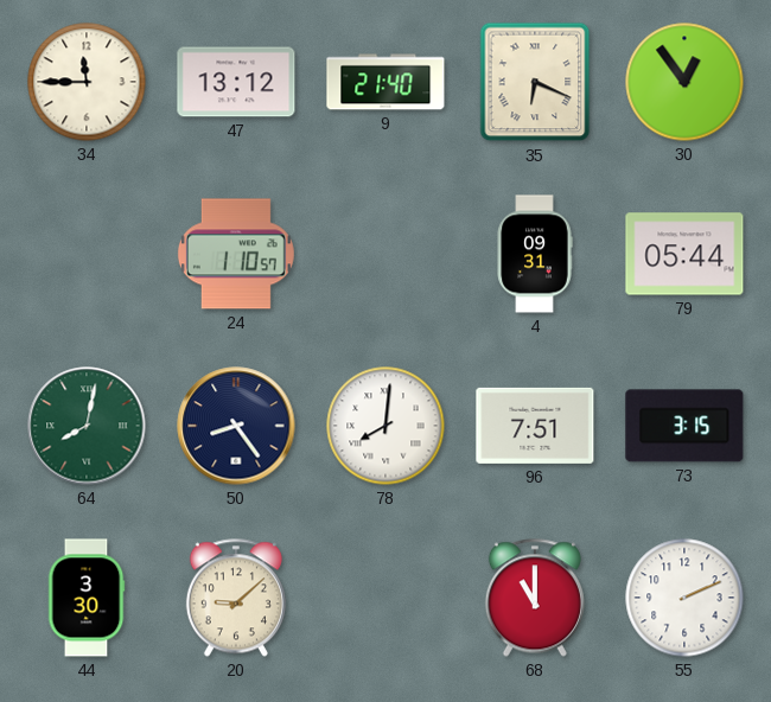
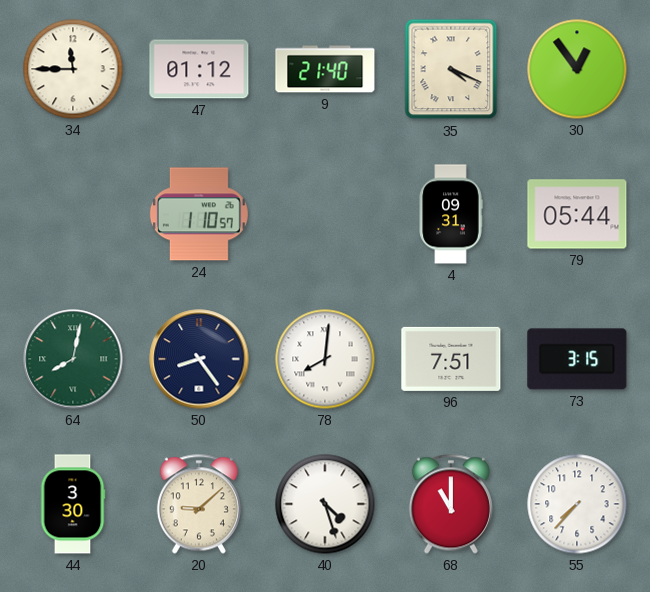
47: 13:12 -> 01:12
35: 6:19 -> 4:19
40: none -> 4:27
55: 2:11 -> 7:37
